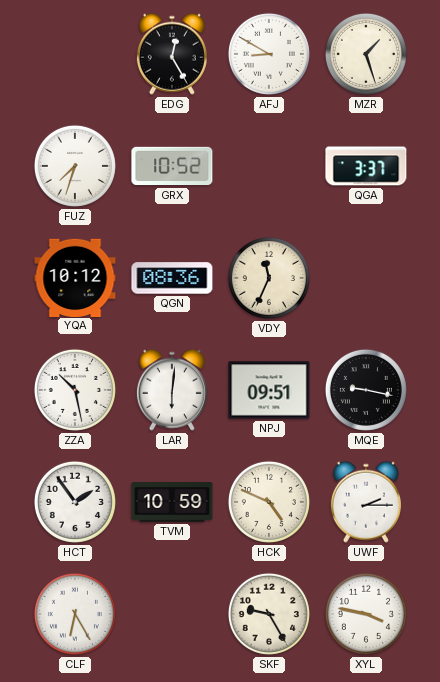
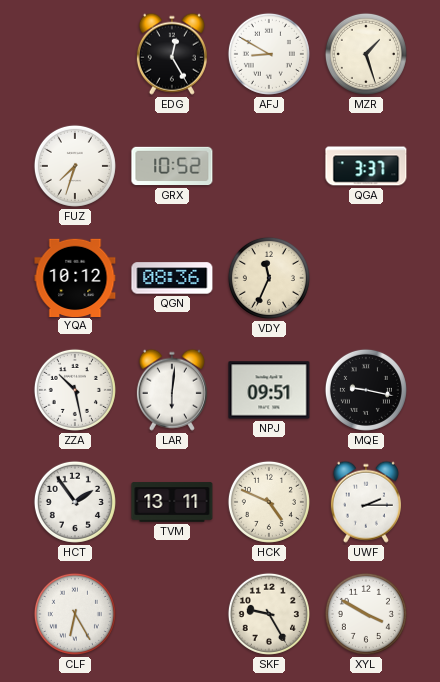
TVM: 10:59 -> 13:11
XYL: 3:47 -> 3:50
